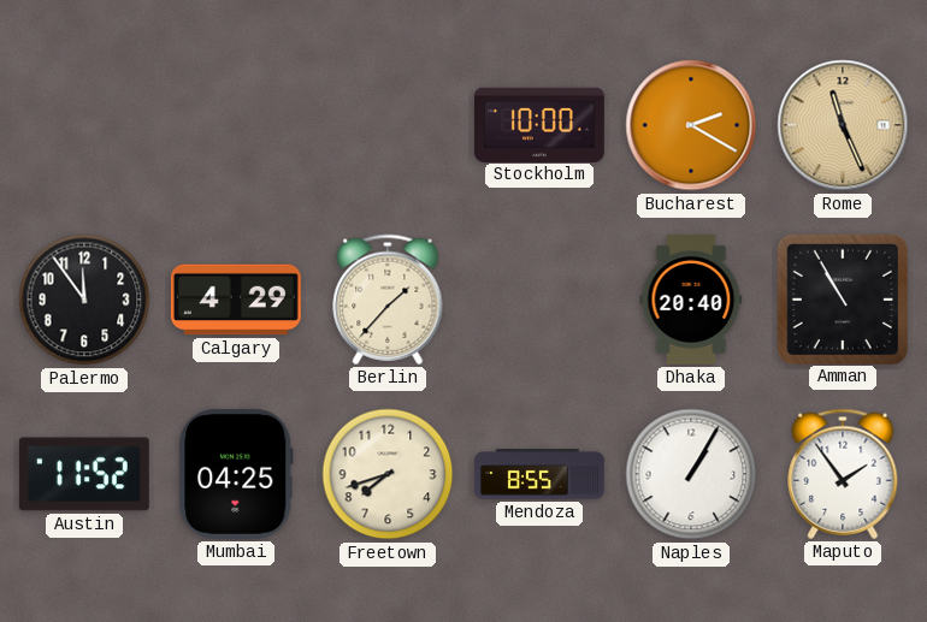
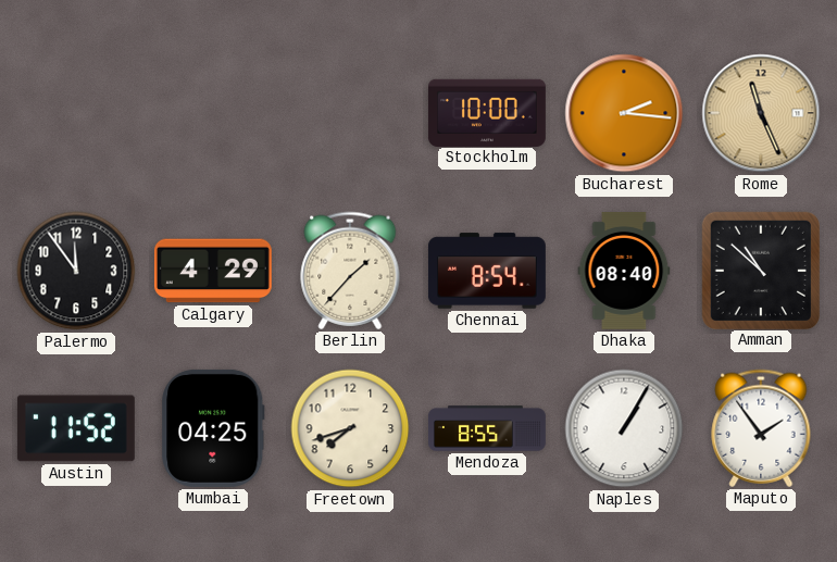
Bucharest: 2:20 -> 2:16
Chennai: none -> 8:54
Dhaka: 20:40 -> 08:40
Amman: 10:55 -> 10:52
